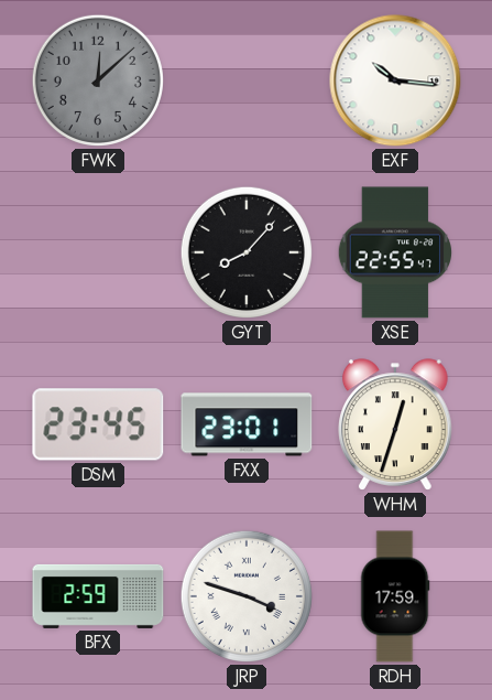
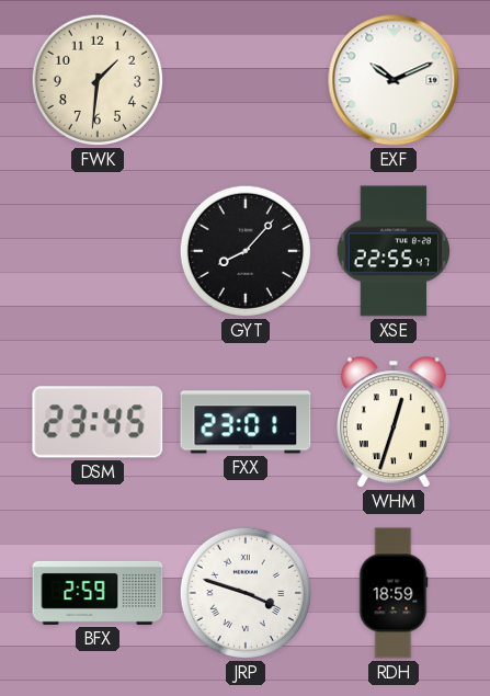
FWK: 12:08 -> 1:31
FWK dial: grey -> cream
EXF: 10:16 -> 10:11
RDH: 17:59 -> 18:59
